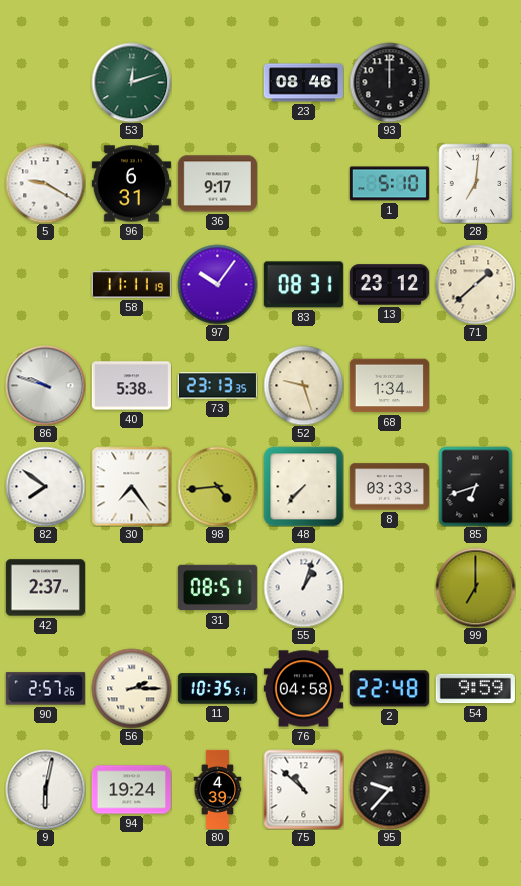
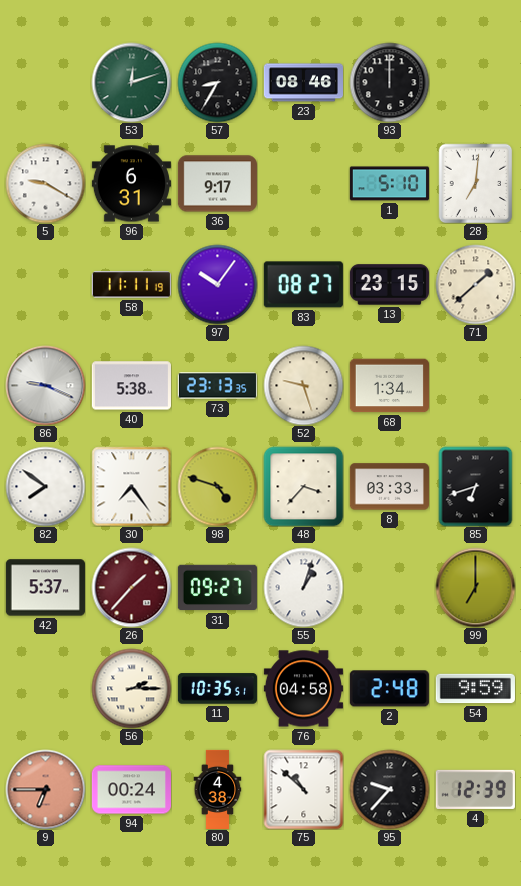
57: none -> 8:35
83: 08:31 -> 08:27
13: 23:12 -> 23:15
86: 9:48 -> 9:19
98: 4:44 -> 4:48
48: 7:37 -> 3:37
42: 2:37 -> 5:37
26: none -> 1:37
31: 08:51 -> 09:27
90: 2:57 -> none
2: 22:48 -> 2:48
9: 6:02 -> 6:45
9 dial: white -> salmon
94: 19:24 -> 00:24
80: 4:39 -> 4:38
4: none -> 12:39
